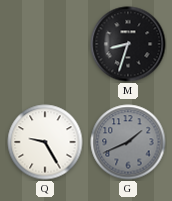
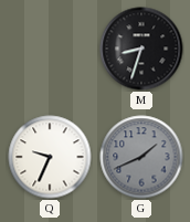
Q: 9:25 -> 9:34
